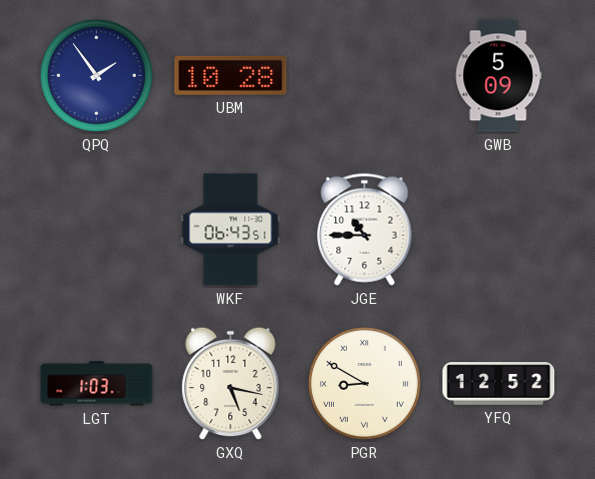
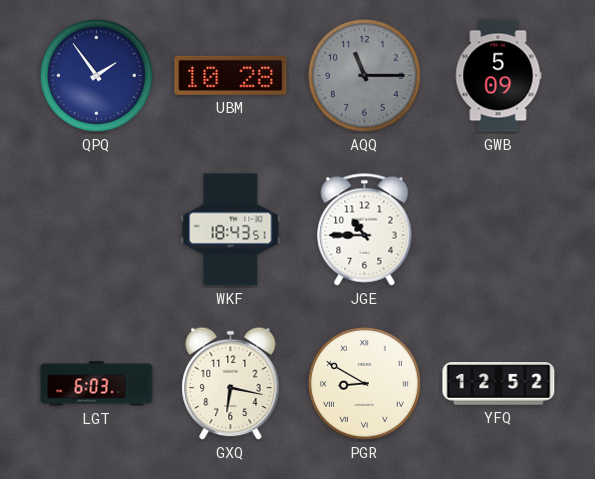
AQQ: none -> 11:15
WKF: 06:43 -> 18:43
LGT: 1:03 -> 6:03
GXQ: 5:17 -> 6:17
